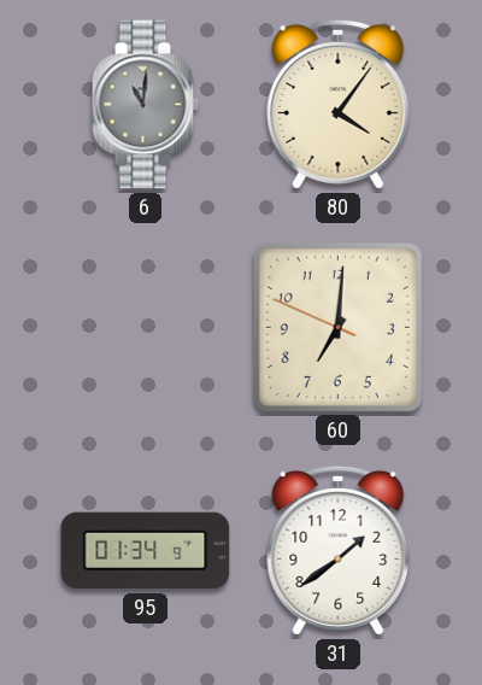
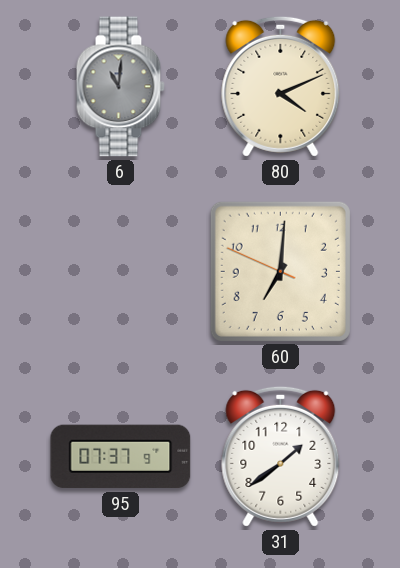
80: 4:06 -> 4:11
95: 01:34 -> 07:37
